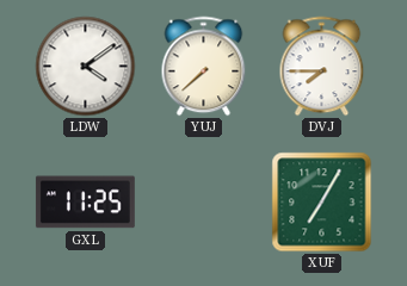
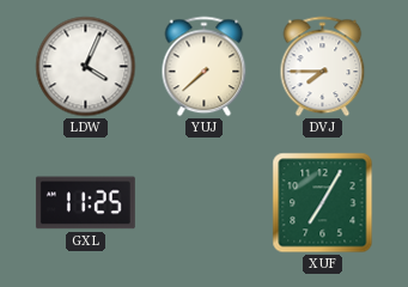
LDW: 4:09 -> 4:04
